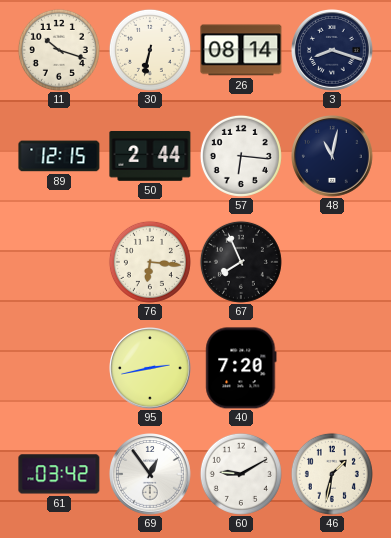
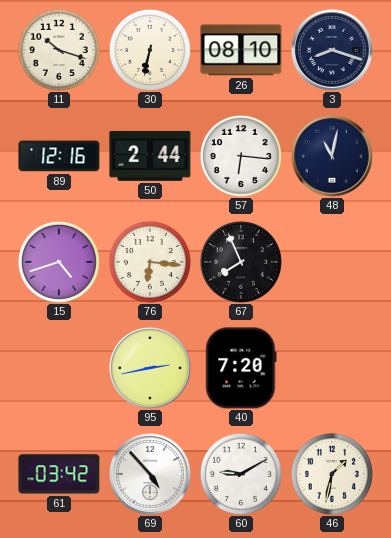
26: 08:14 -> 08:10
89: 12:15 -> 12:16
15: none -> 4:42
69: 12:54 -> 4:53
